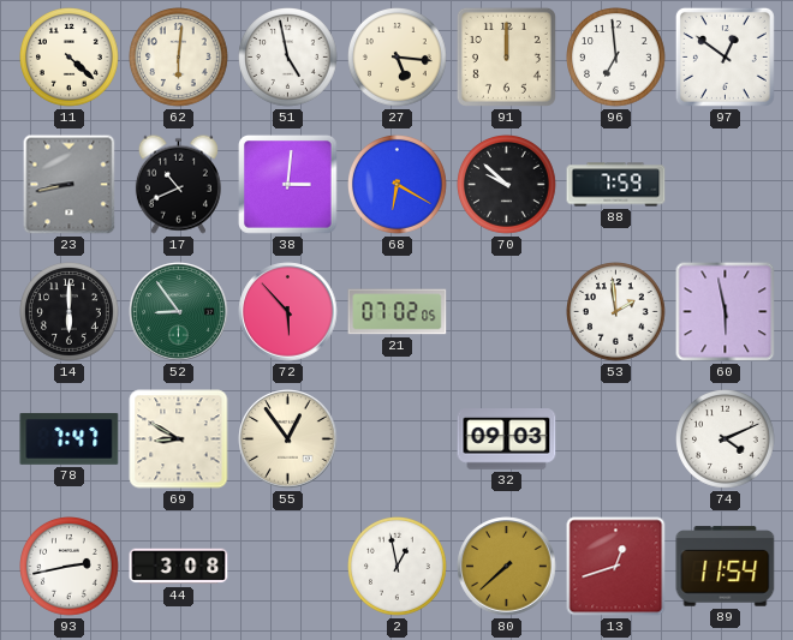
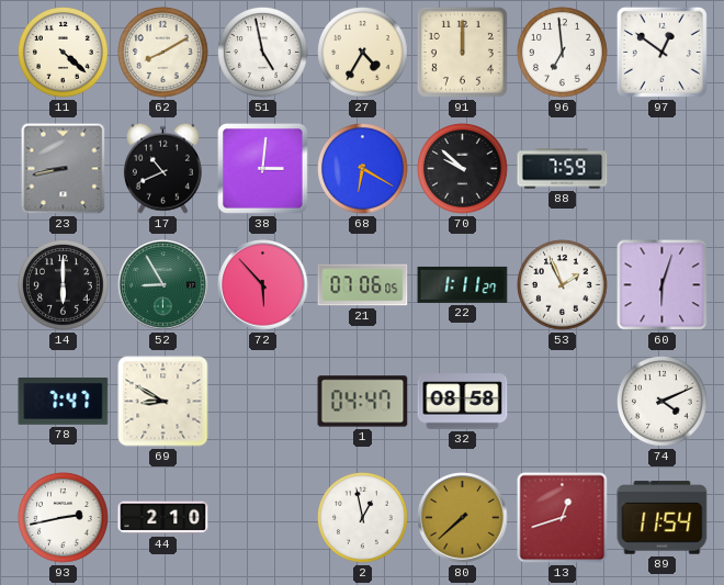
62: 6:01 -> 8:10
27: 5:16 -> 4:35
52: 8:54 -> 8:55
21: 07:02 -> 07:06
22: none -> 1:11
53: 1:59 -> 1:56
60: 5:58 -> 6:03
55: 12:54 -> none
1: none -> 04:47
32: 09:03 -> 08:58
44: 3:08 -> 2:10
